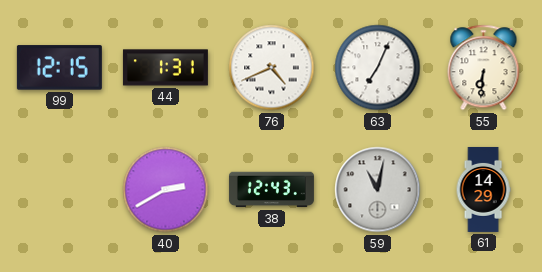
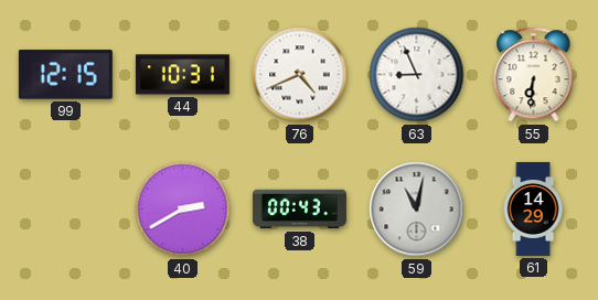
44: 1:31 -> 10:31
63: 7:04 -> 8:56
38: 12:43 -> 00:43
